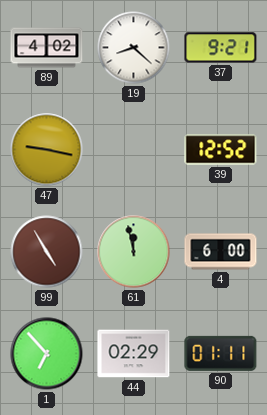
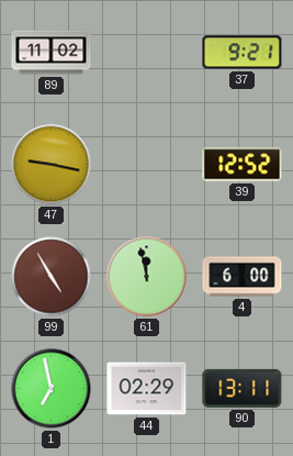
89: 4:02 -> 11:02
19: 8:22 -> none
1: 6:53 -> 6:58
90: 01:11 -> 13:11
